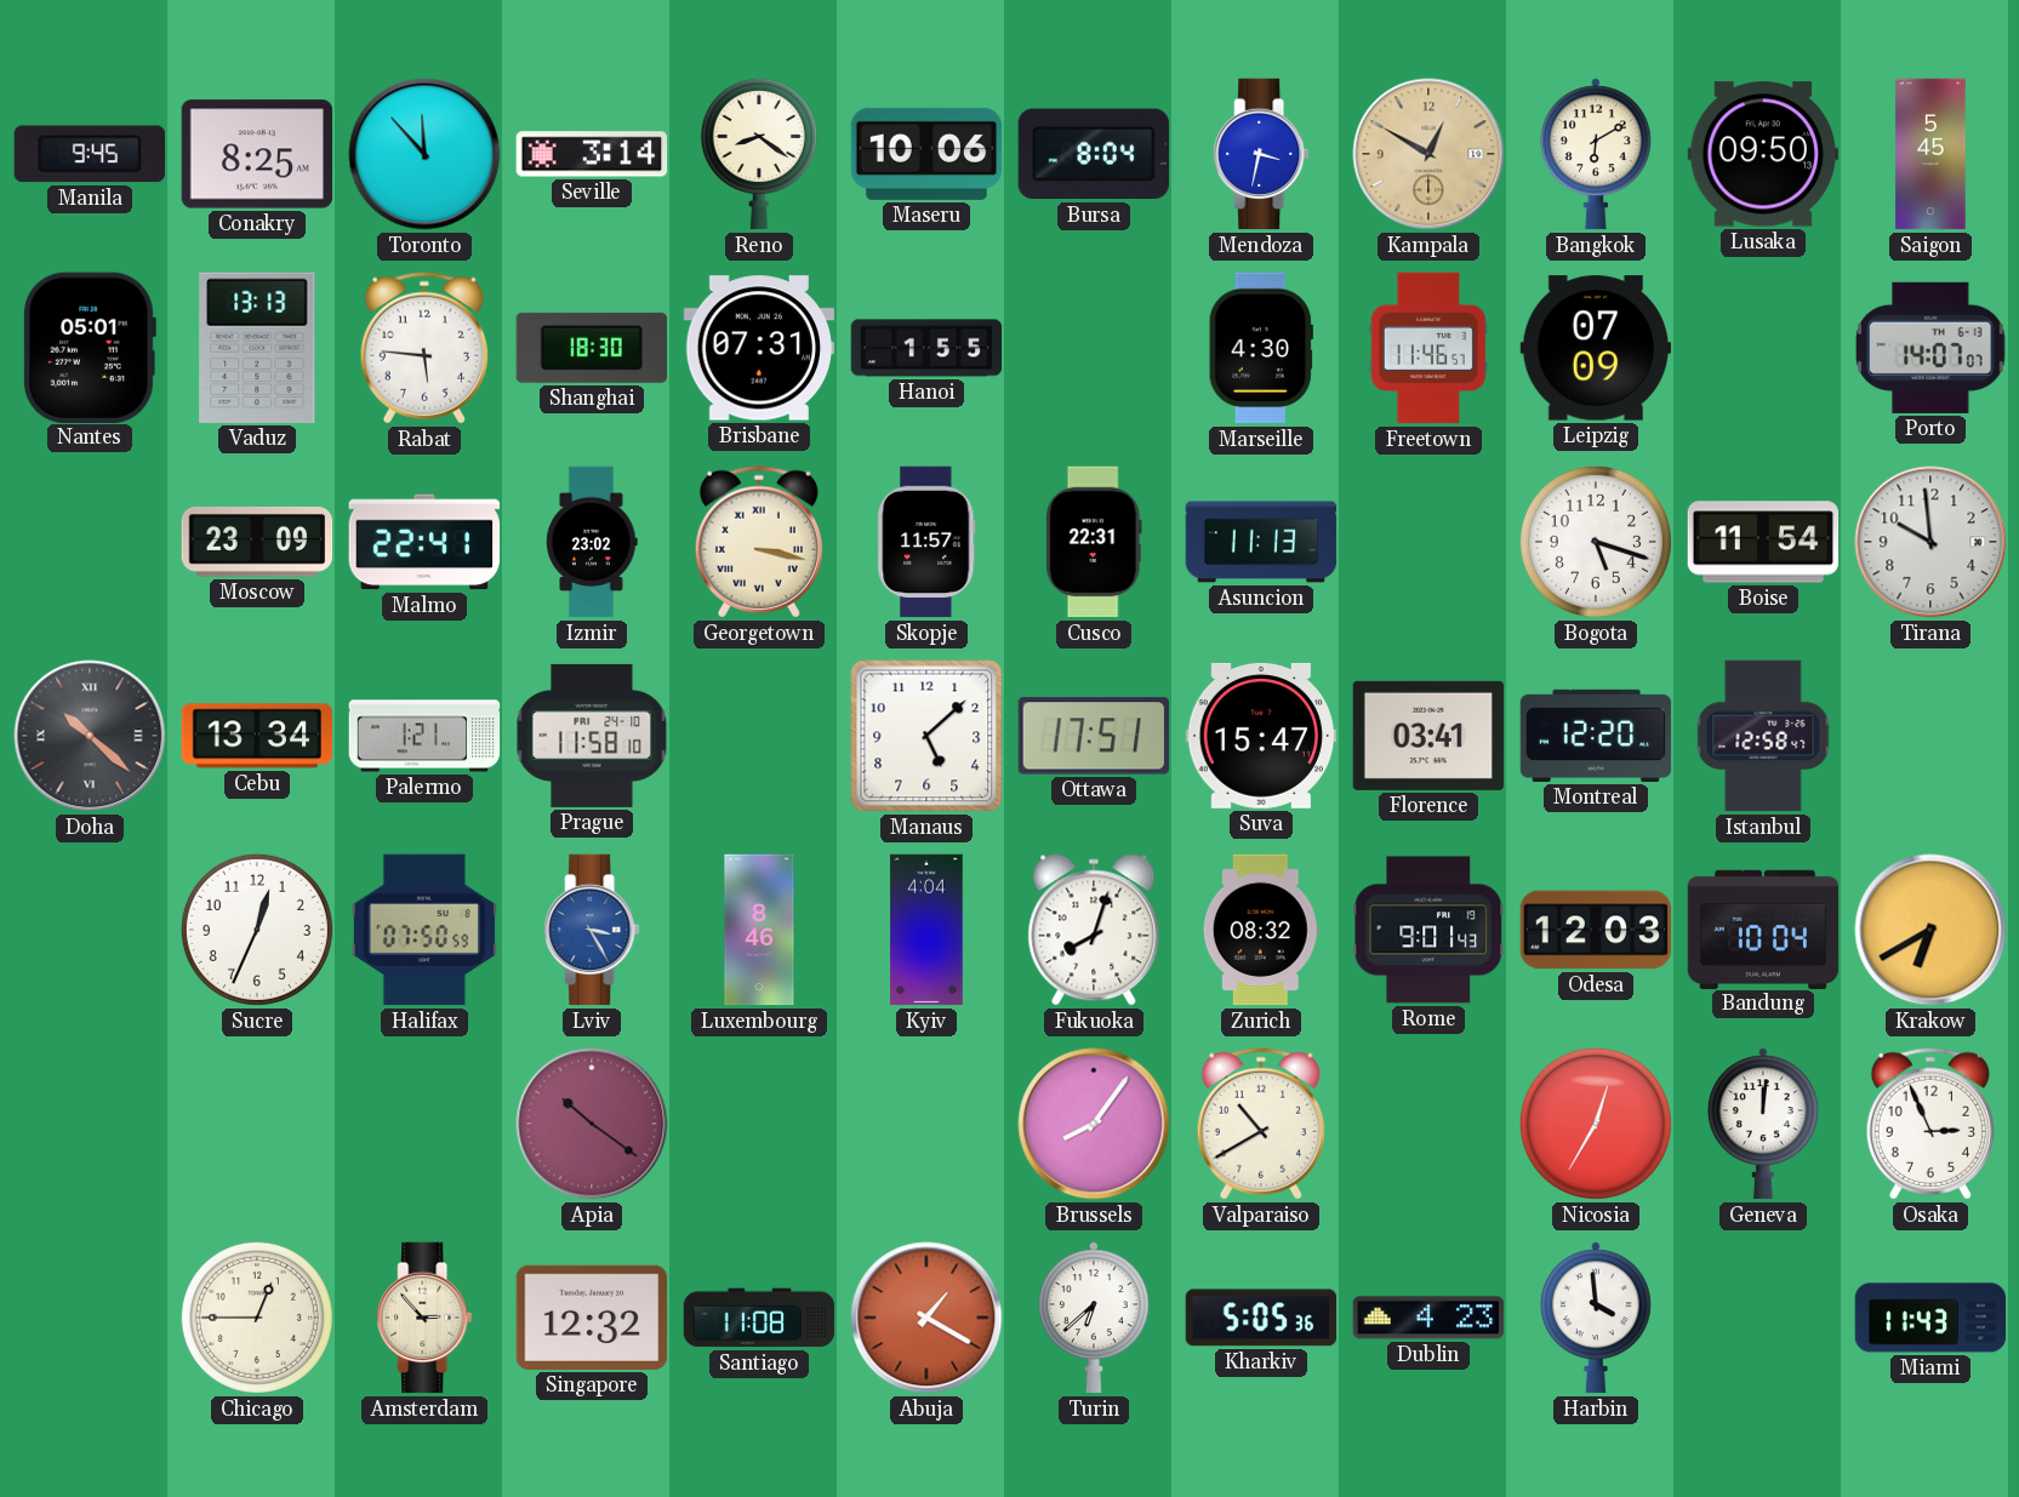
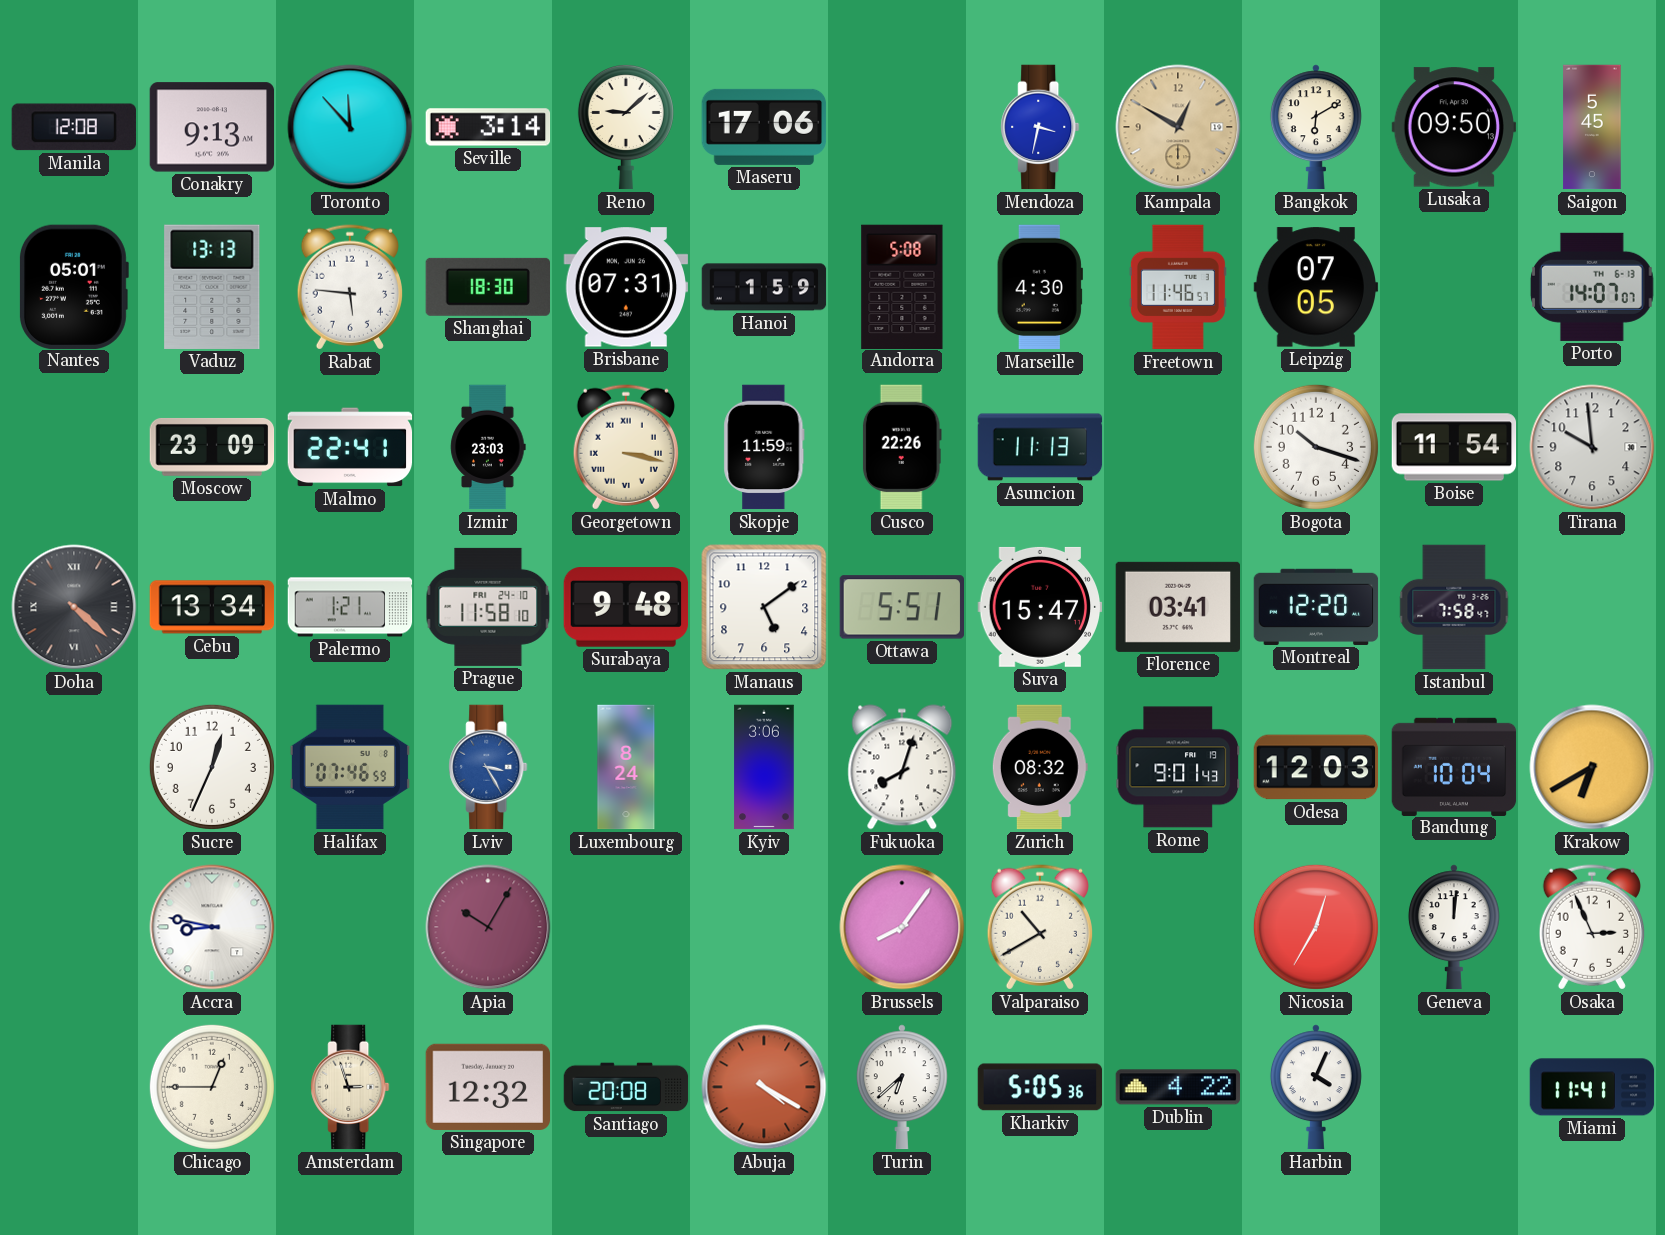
Manila: 9:45 -> 12:08
Conakry: 8:25 -> 9:13
Reno: 8:21 -> 9:08
Maseru: 10:06 -> 17:06
Bursa: 8:04 -> none
Hanoi: 1:55 -> 1:59
Andorra: none -> 5:08
Leipzig: 07:09 -> 07:05
Izmir: 23:02 -> 23:03
Skopje: 11:57 -> 11:59
Cusco: 22:31 -> 22:26
Bogota: 5:18 -> 10:18
Doha: 10:22 -> 4:22
Surabaya: none -> 9:48
Manaus: 5:08 -> 5:09
Ottawa: 17:51 -> 5:51
Istanbul: 12:58 -> 7:58
Halifax: 07:50 -> 07:46
Luxembourg: 8:46 -> 8:24
Kyiv: 4:04 -> 3:06
Accra: none -> 8:47
Apia: 10:21 -> 10:05
Amsterdam: 2:53 -> 2:57
Santiago: 11:08 -> 20:08
Abuja: 1:20 -> 4:20
Dublin: 4:23 -> 4:22
Harbin: 3:59 -> 4:04
Miami: 11:43 -> 11:41
